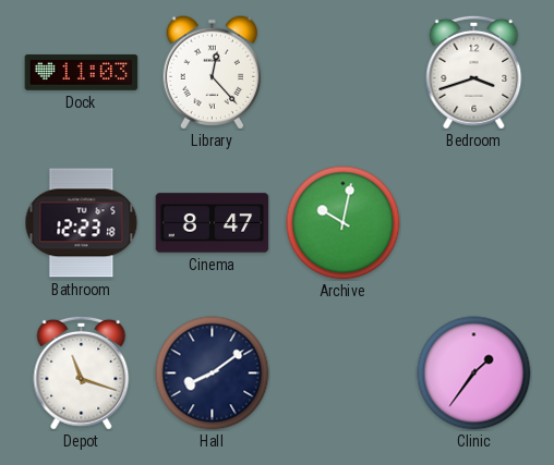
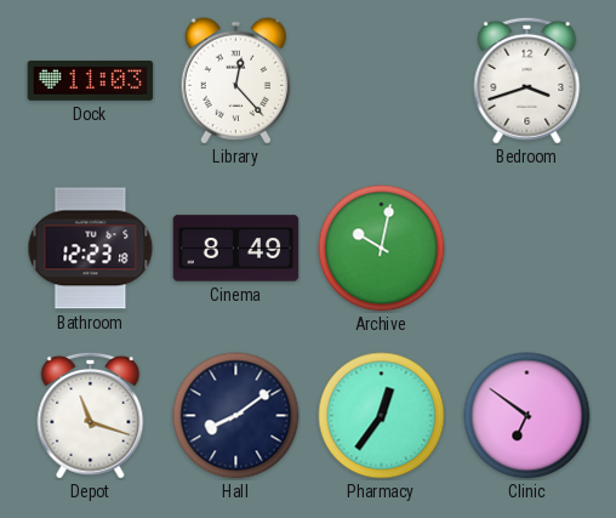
Cinema: 8:47 -> 8:49
Pharmacy: none -> 12:36
Clinic: 1:36 -> 6:51
